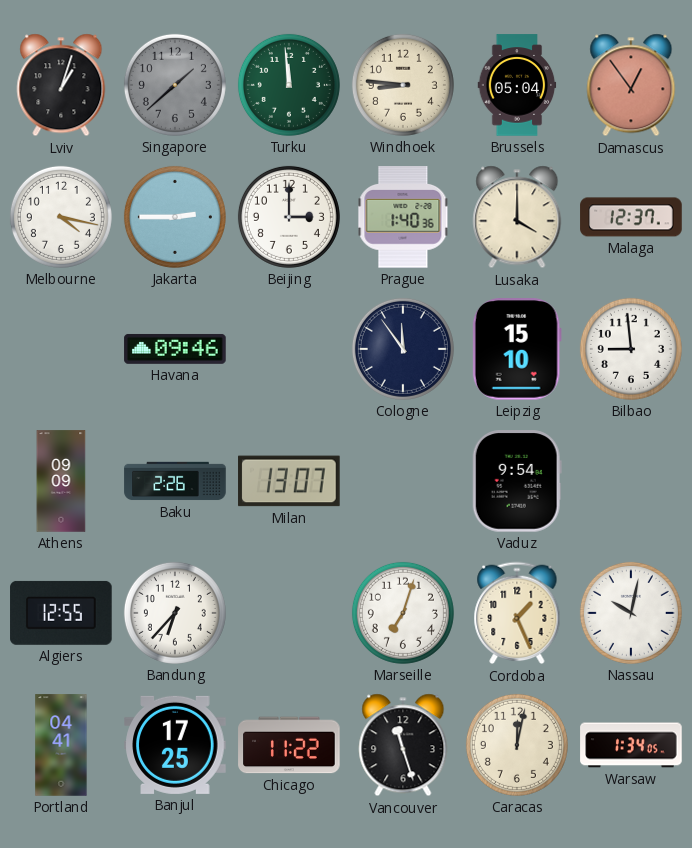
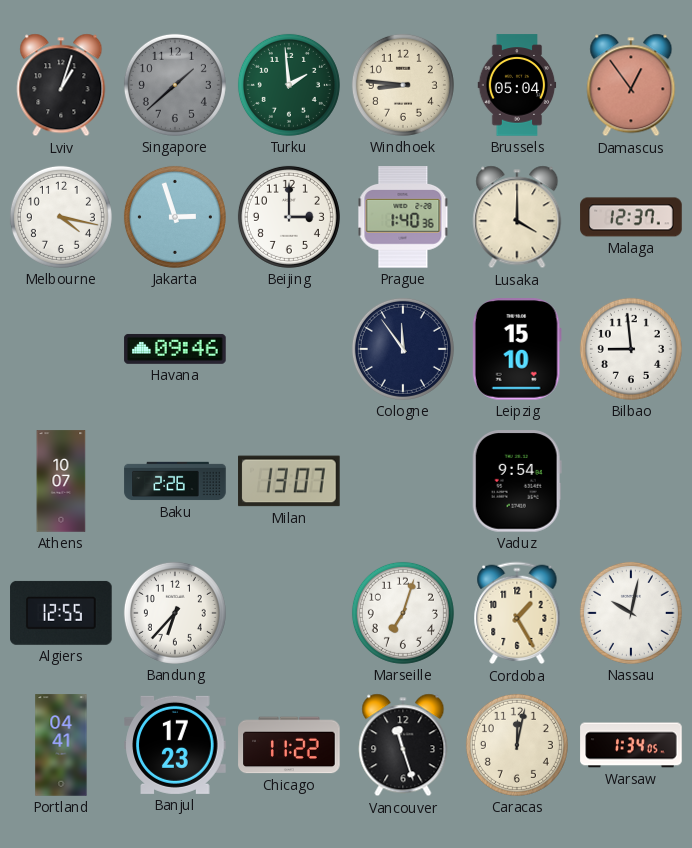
Turku: 11:59 -> 1:59
Jakarta: 2:45 -> 2:57
Athens: 09:09 -> 10:07
Cordoba: 1:26 -> 1:25
Banjul: 17:25 -> 17:23
